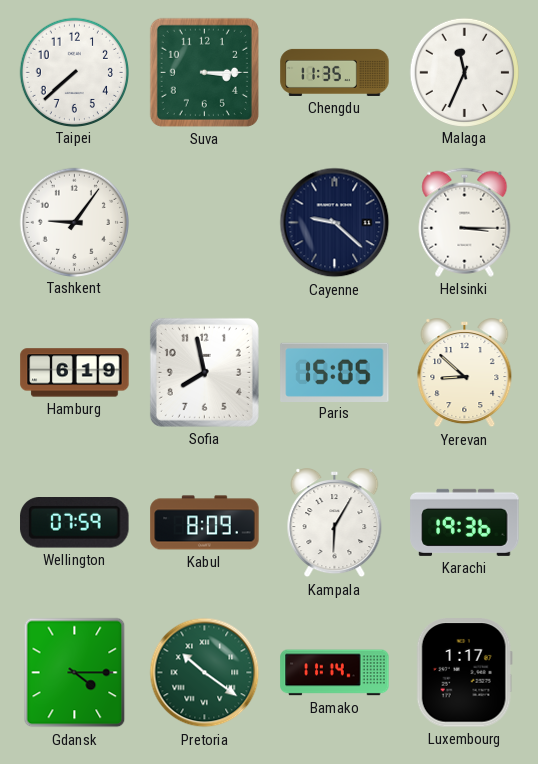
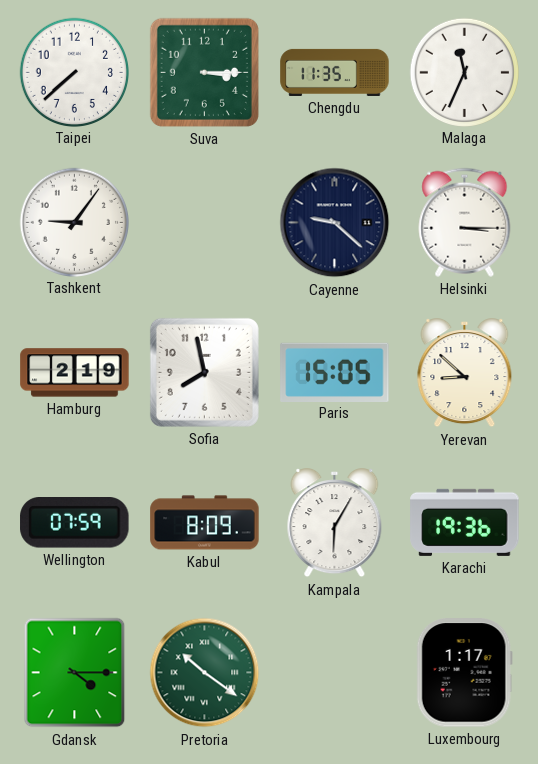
Hamburg: 6:19 -> 2:19
Bamako: 11:14 -> none
